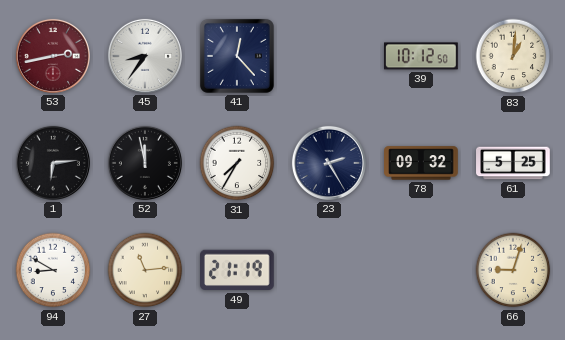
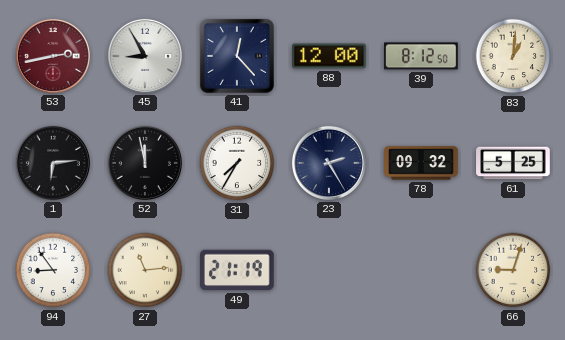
45: 8:36 -> 8:55
88: none -> 12:00
39: 10:12 -> 8:12
94: 8:50 -> 8:54
